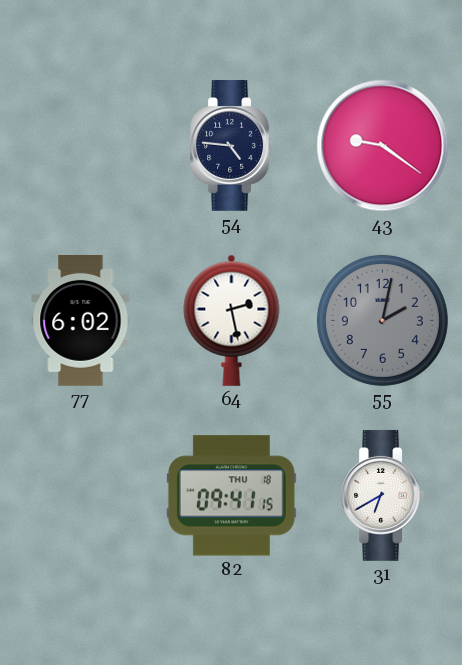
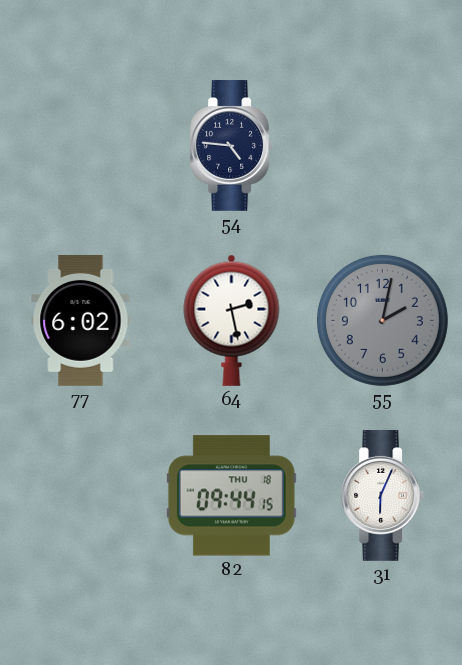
43: 9:21 -> none
82: 09:41 -> 09:44
31: 6:40 -> 6:04
